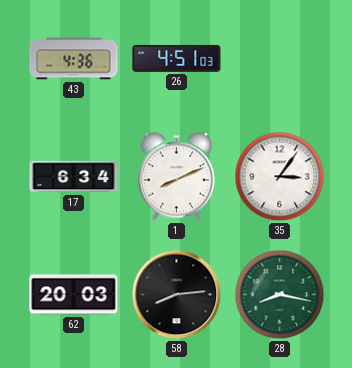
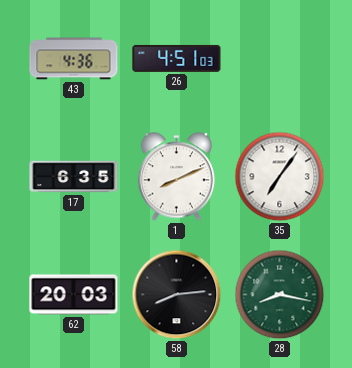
17: 6:34 -> 6:35
35: 3:06 -> 7:06
